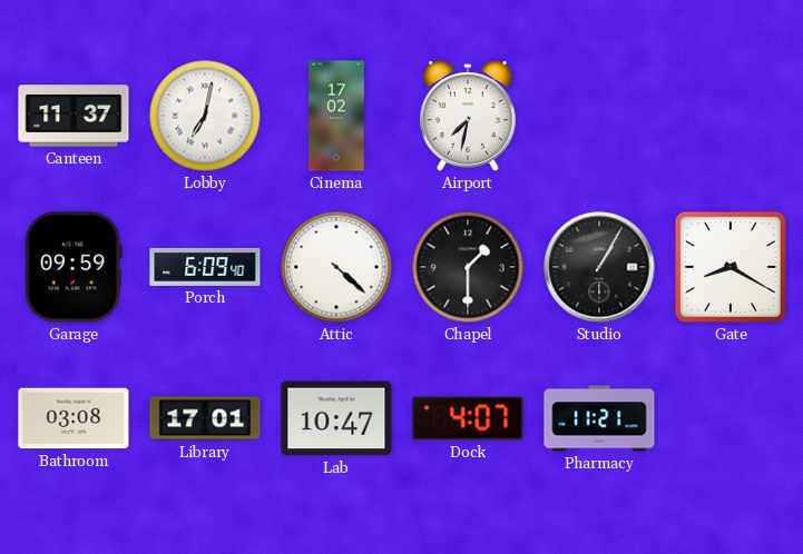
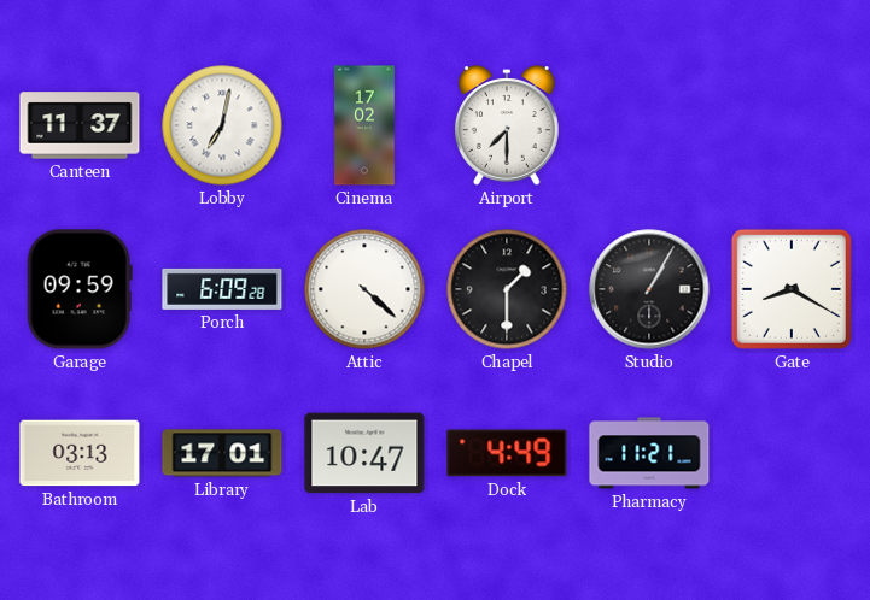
Airport: 7:32 -> 7:30
Porch: 6:09:40 -> 6:09:28
Bathroom: 03:08 -> 03:13
Dock: 4:07 -> 4:49
